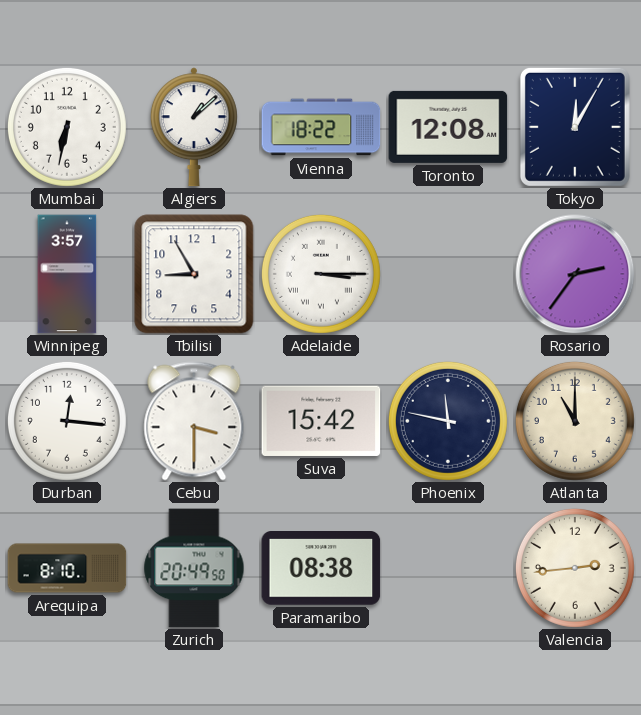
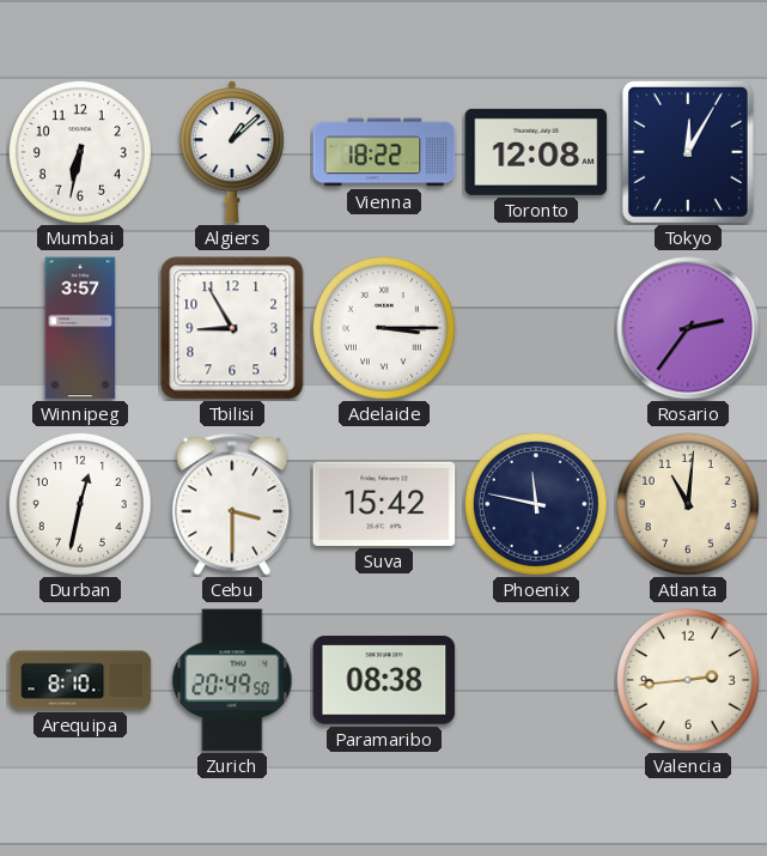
Durban: 12:16 -> 12:32
Atlanta: 11:00 -> 11:01
